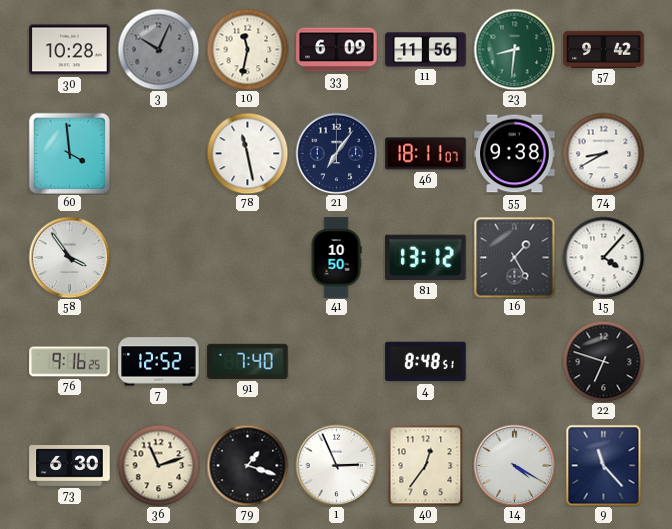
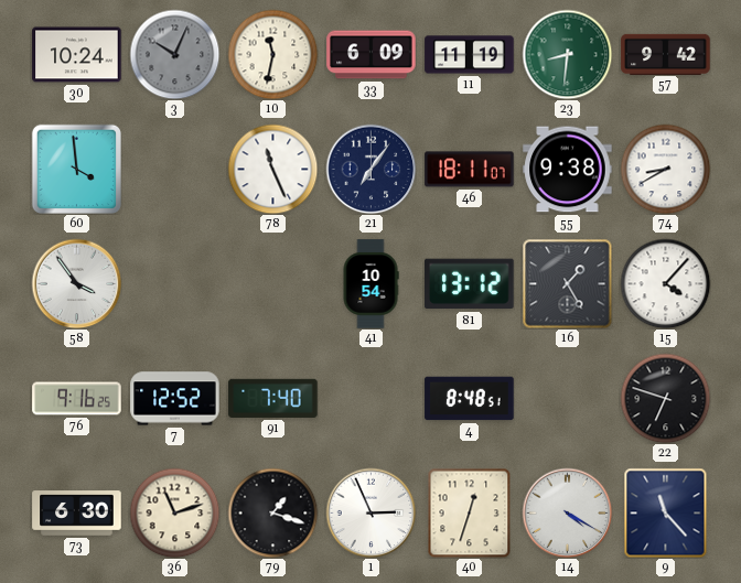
30: 10:28 -> 10:24
11: 11:56 -> 11:19
78: 11:28 -> 11:26
41: 10:50 -> 10:54
40: 12:36 -> 12:33
